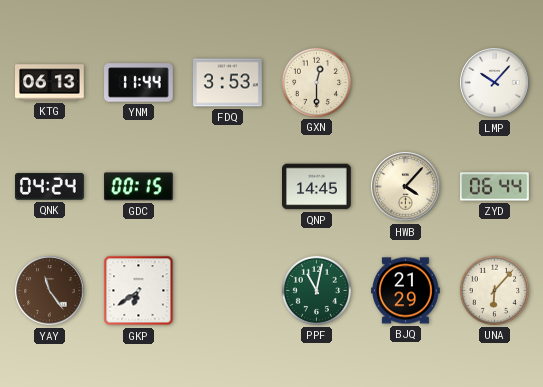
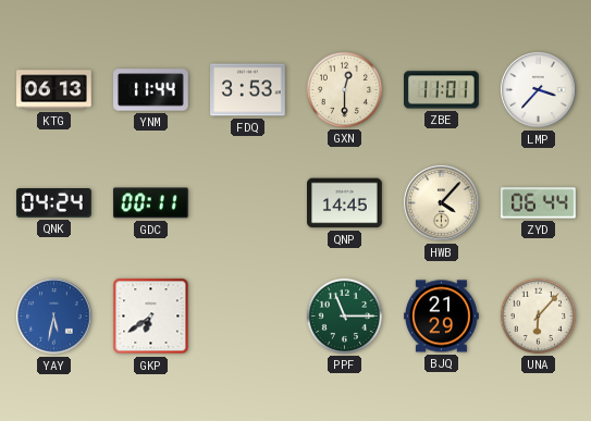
ZBE: none -> 11:01
LMP: 10:07 -> 3:37
GDC: 00:15 -> 00:11
YAY: 11:24 -> 5:32
YAY dial: brown -> blue
PPF: 11:02 -> 11:15
